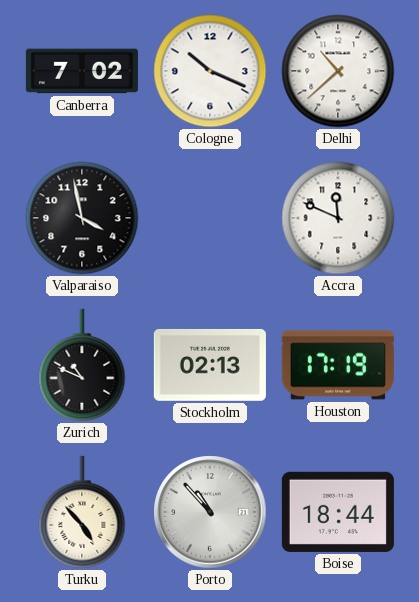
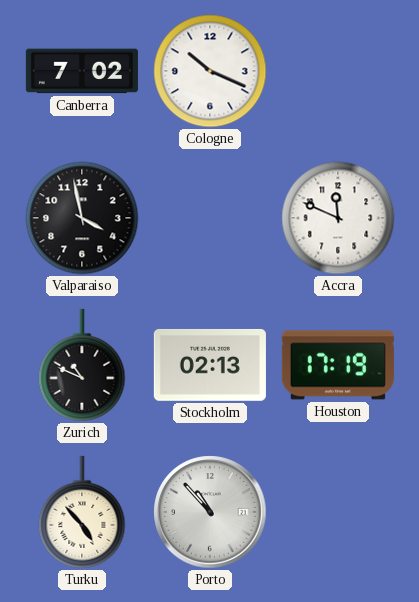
Delhi: 10:38 -> none
Boise: 18:44 -> none
